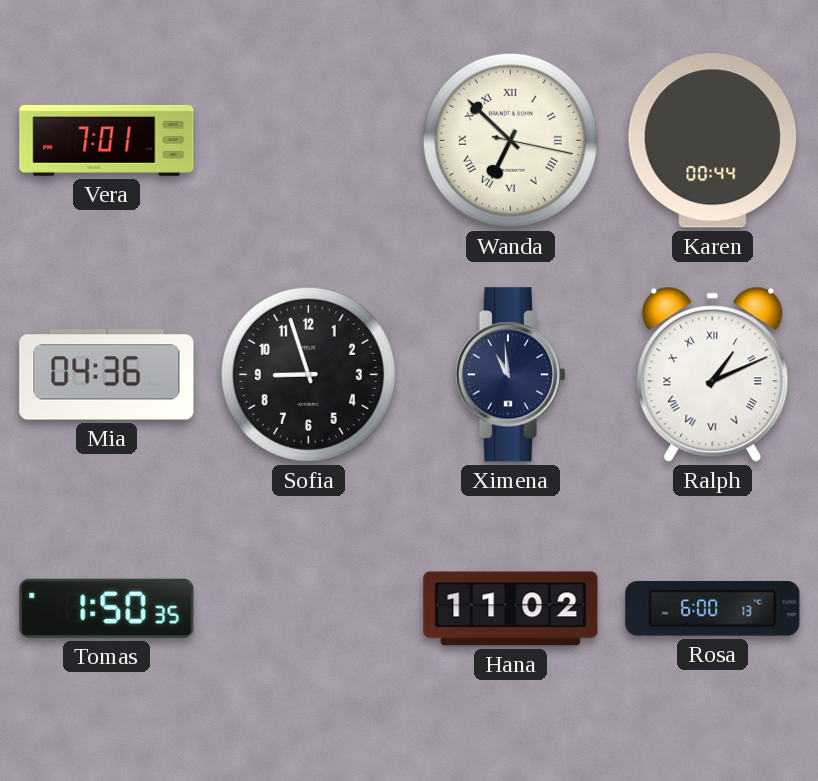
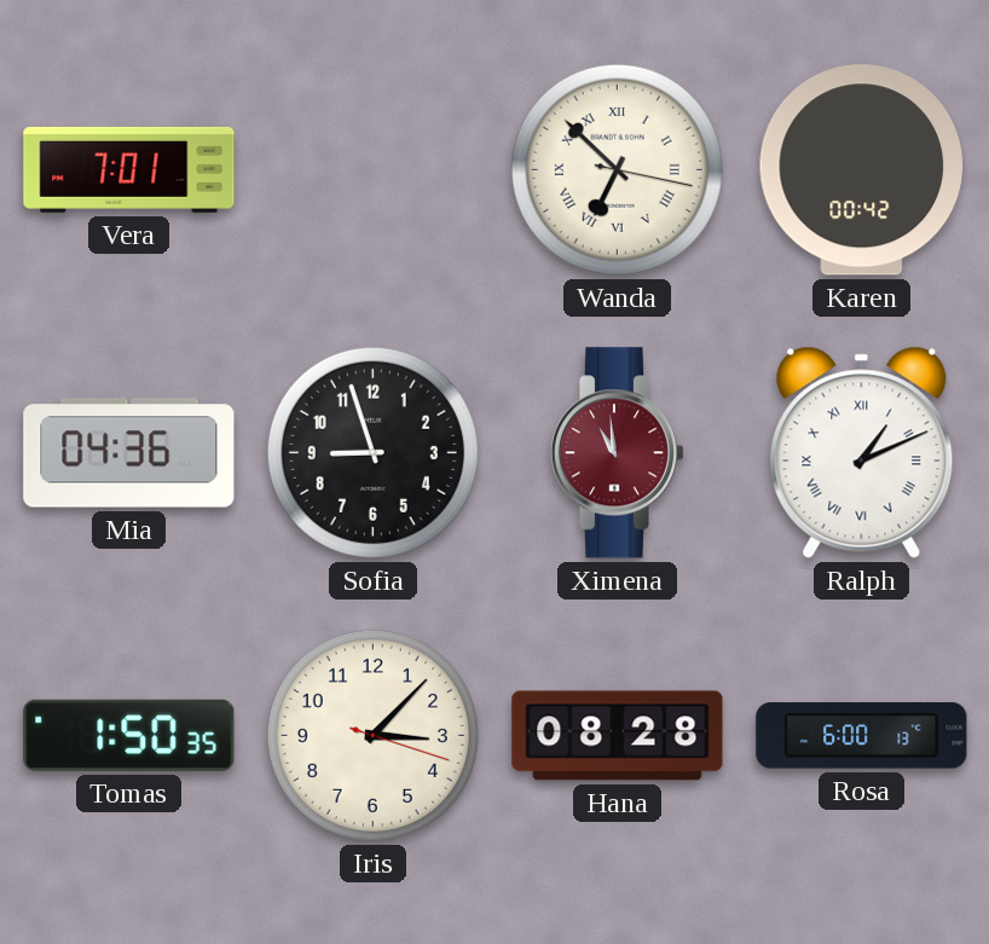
Karen: 00:44 -> 00:42
Ximena dial: navy -> burgundy
Iris: none -> 3:07
Hana: 11:02 -> 08:28
